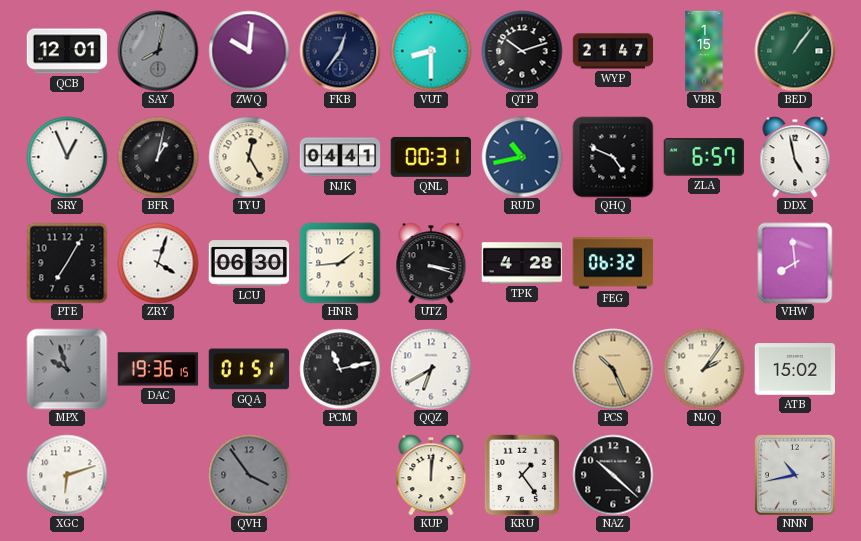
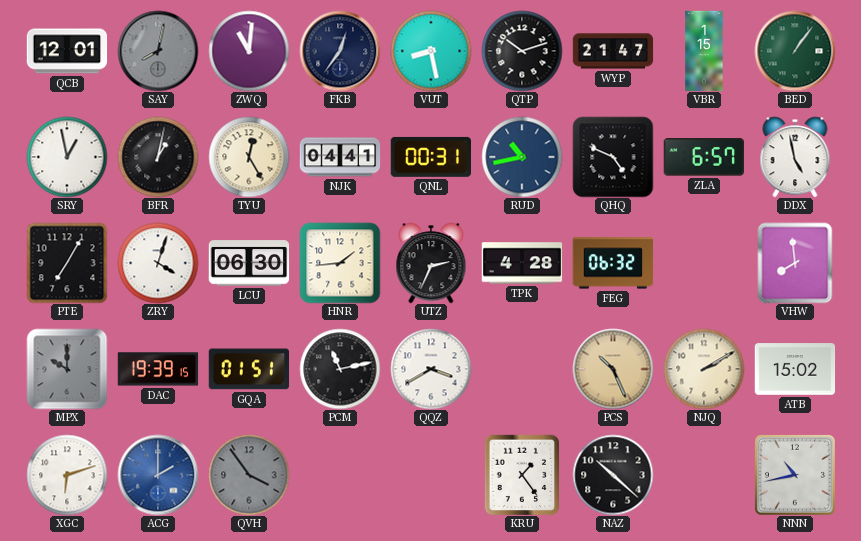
ZWQ: 10:01 -> 11:01
VUT: 8:30 -> 8:28
SRY: 12:56 -> 12:58
UTZ: 3:18 -> 2:34
MPX: 9:57 -> 10:00
DAC: 19:36 -> 19:39
QQZ: 6:40 -> 3:40
NJQ: 2:06 -> 2:10
ACG: none -> 2:00
KUP: 12:01 -> none
